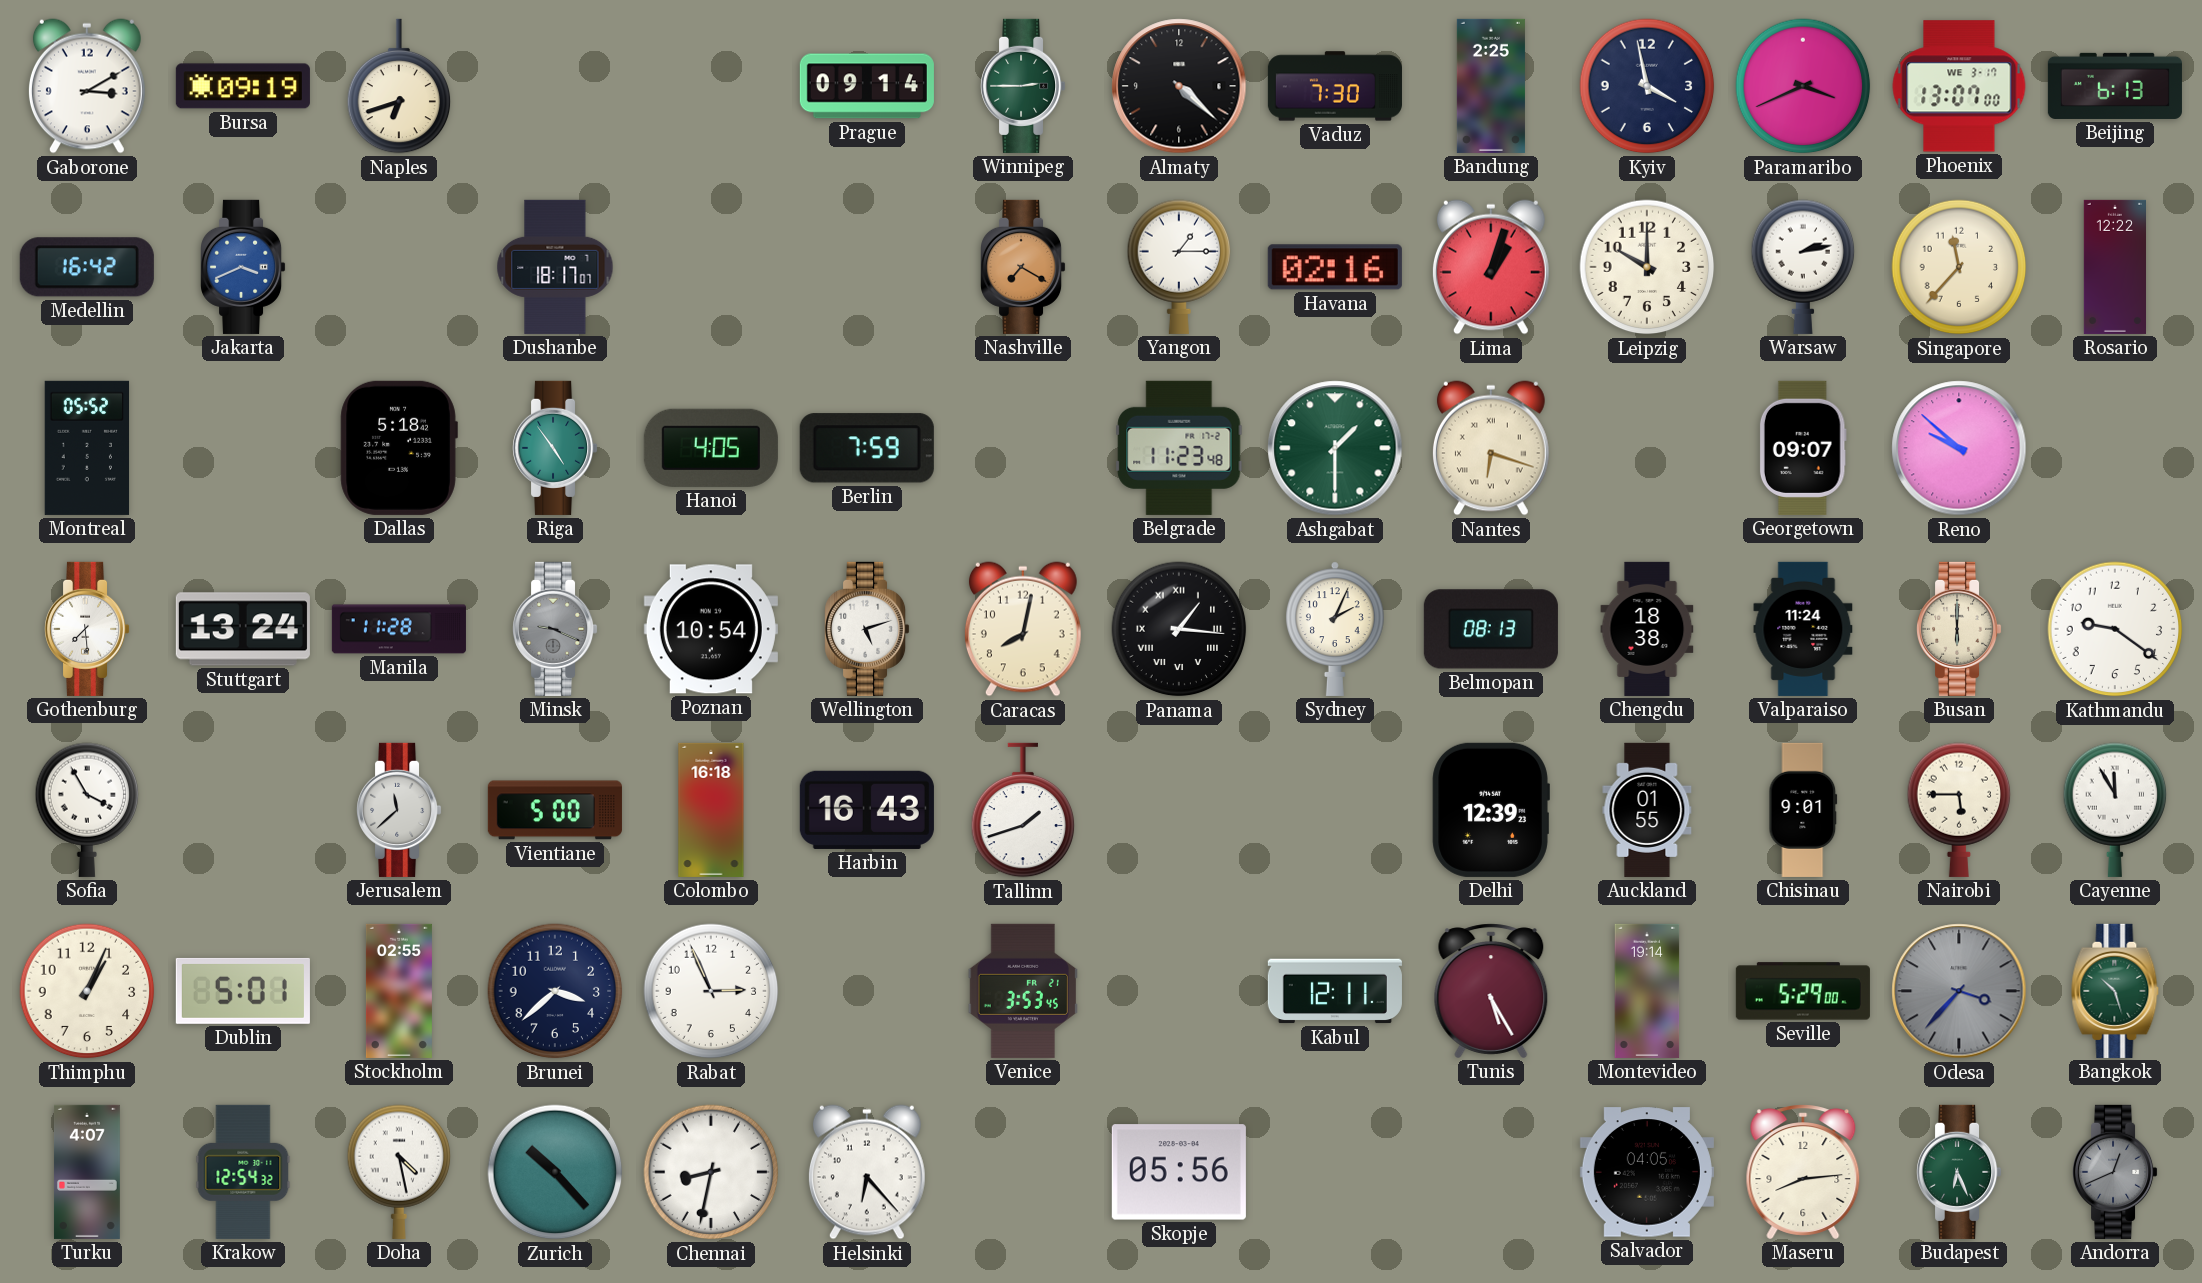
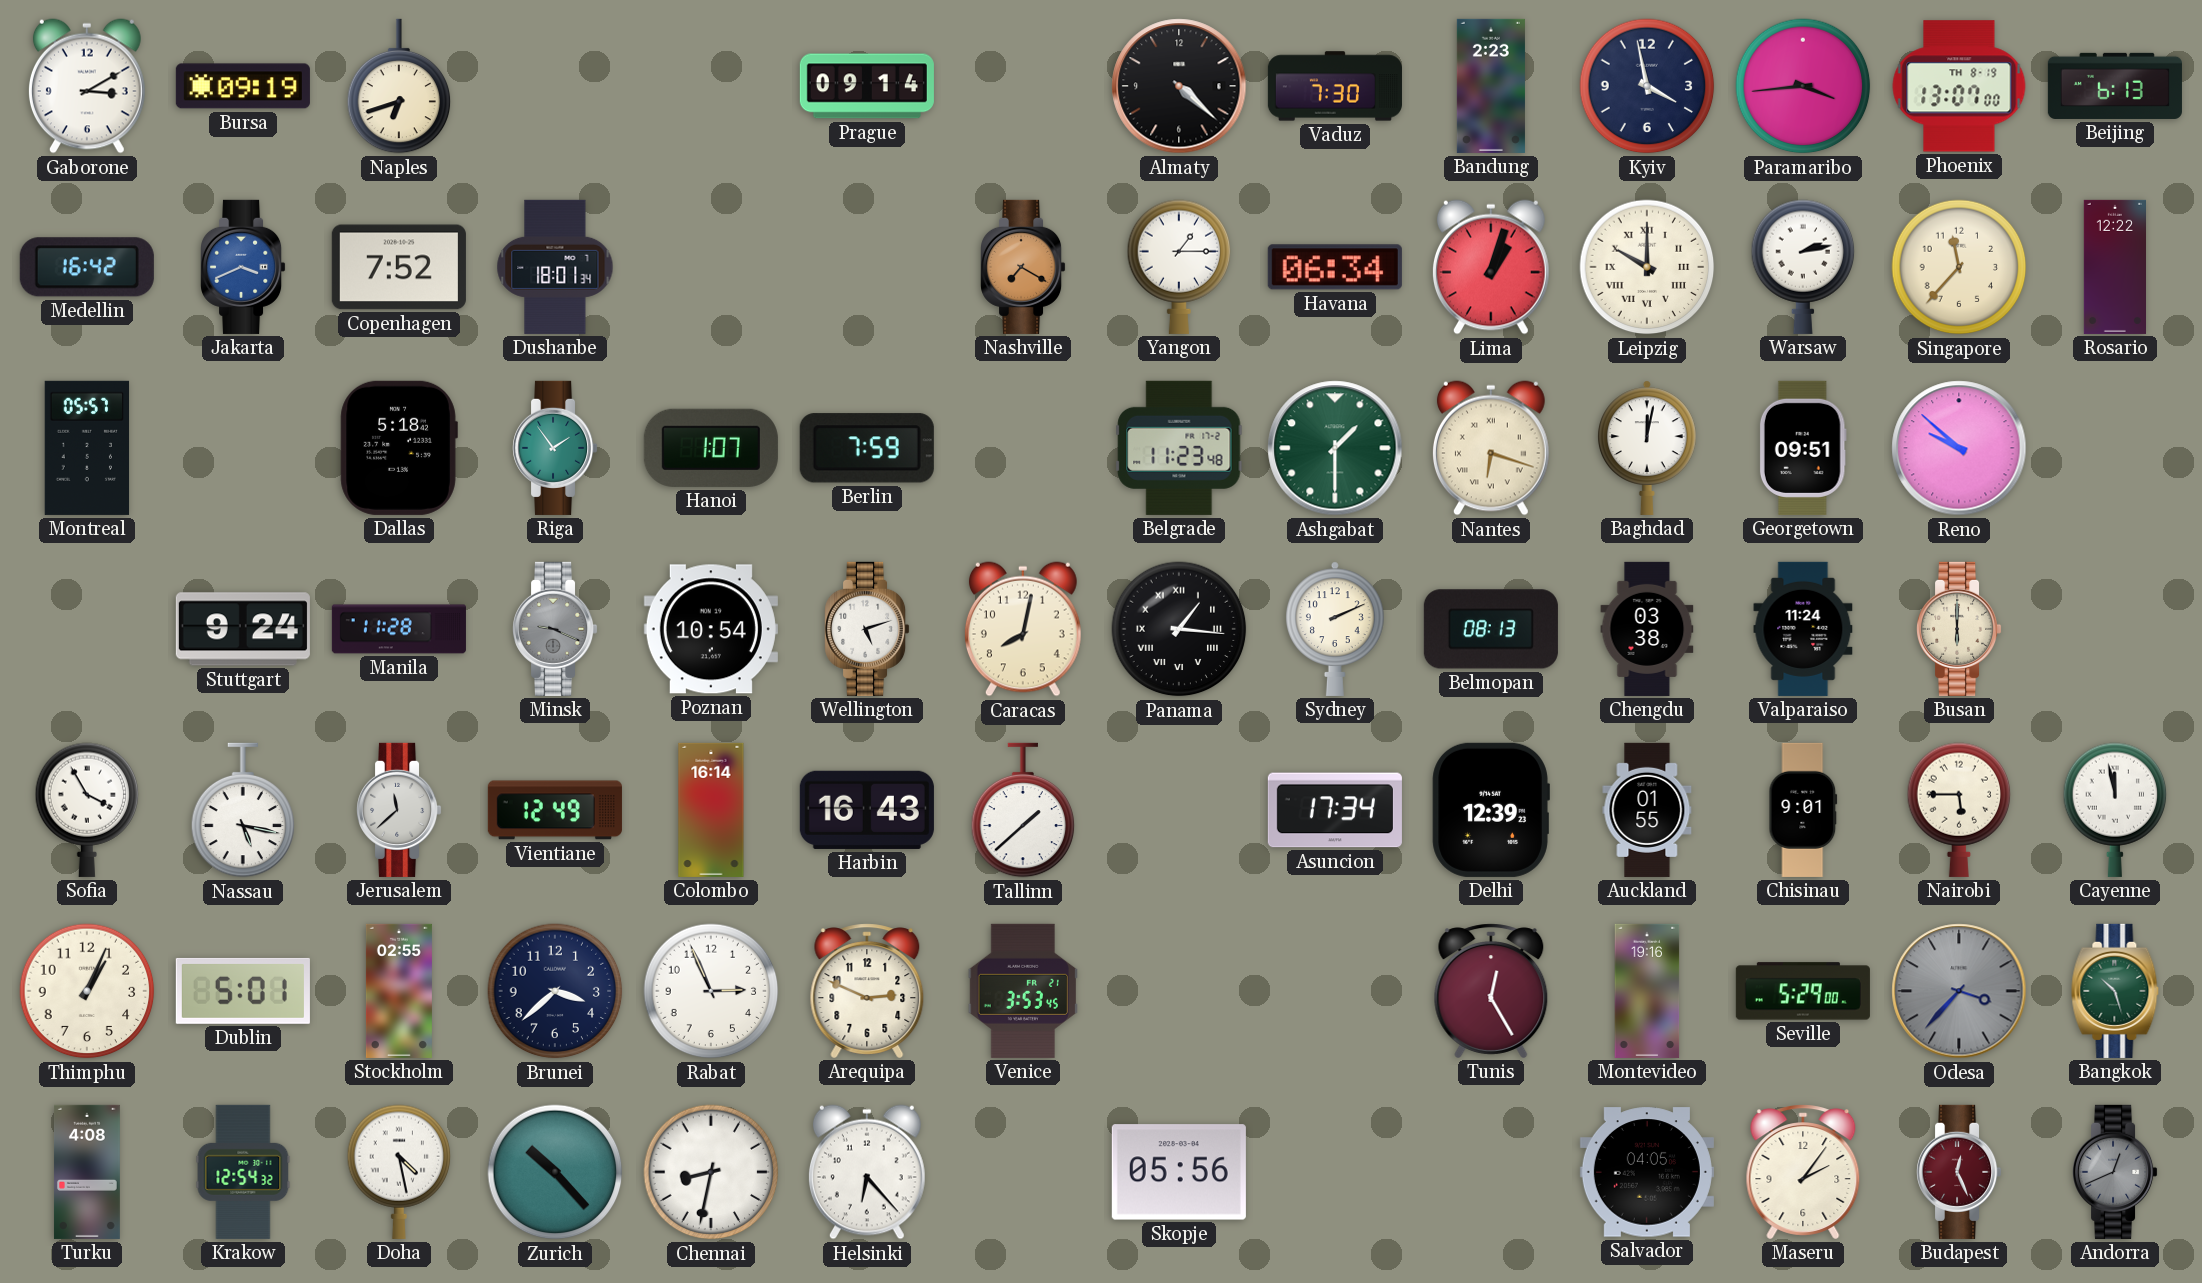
Winnipeg: 2:45 -> none
Bandung: 2:25 -> 2:23
Paramaribo: 3:41 -> 3:44
Phoenix date: WE 3-17 -> TH 8-19
Copenhagen: none -> 7:52
Dushanbe: 18:17 -> 18:01
Havana: 02:16 -> 06:34
Leipzig numerals: Arabic -> Roman
Montreal: 05:52 -> 05:57
Riga: 4:54 -> 1:54
Hanoi: 4:05 -> 1:07
Baghdad: none -> 12:02
Georgetown: 09:07 -> 09:51
Gothenburg: 7:29 -> none
Stuttgart: 13:24 -> 9:24
Sydney: 2:04 -> 2:11
Chengdu: 18:38 -> 03:38
Kathmandu: 9:21 -> none
Nassau: none -> 5:17
Vientiane: 5:00 -> 12:49
Colombo: 16:18 -> 16:14
Tallinn: 1:42 -> 1:38
Asuncion: none -> 17:34
Cayenne: 11:55 -> 11:58
Arequipa: none -> 2:49
Kabul: 12:11 -> none
Tunis: 5:25 -> 12:25
Montevideo: 19:14 -> 19:16
Turku: 4:07 -> 4:08
Maseru: 8:14 -> 2:06
Budapest: 6:26 -> 12:26
Budapest dial: green -> burgundy
